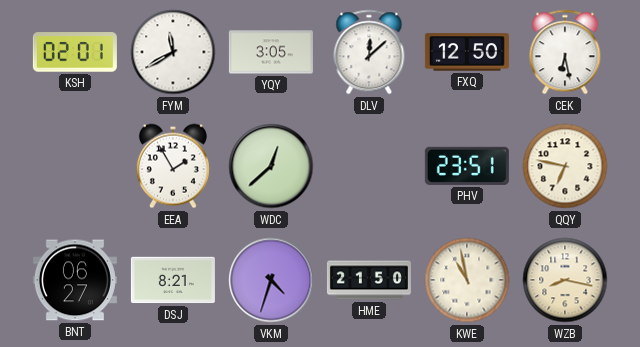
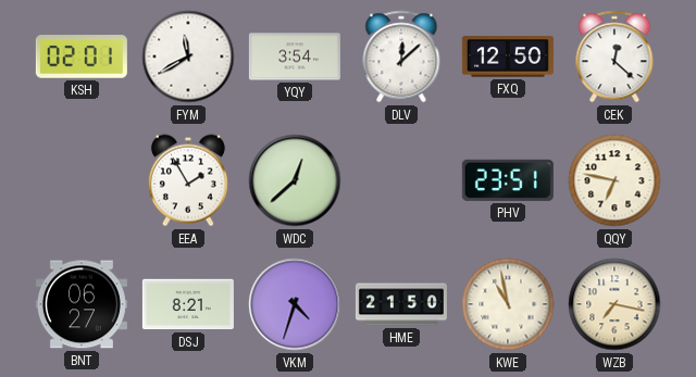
YQY: 3:05 -> 3:54
CEK: 6:28 -> 12:22
WZB: 8:17 -> 7:17
